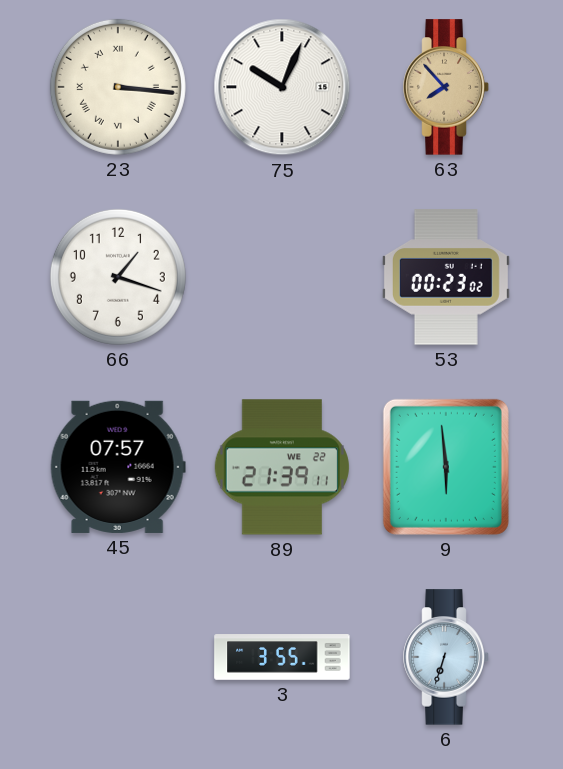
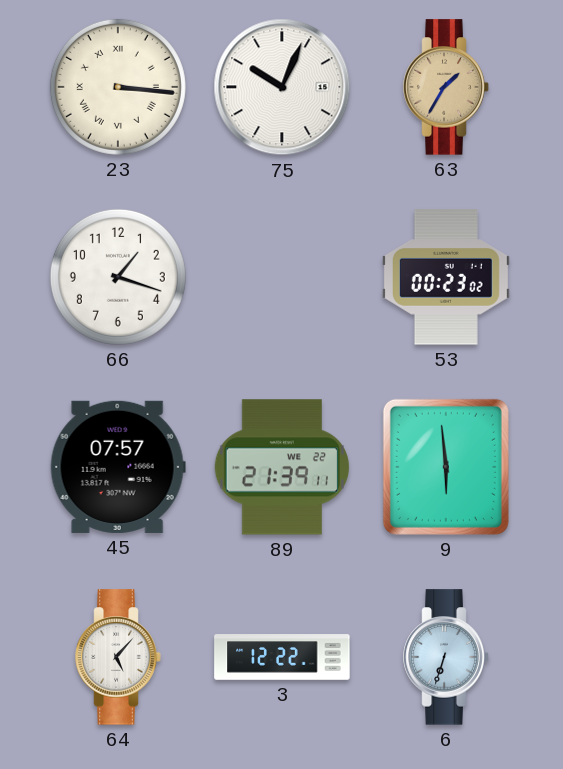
63: 7:53 -> 1:35
64: none -> 5:07
3: 3:55 -> 12:22
